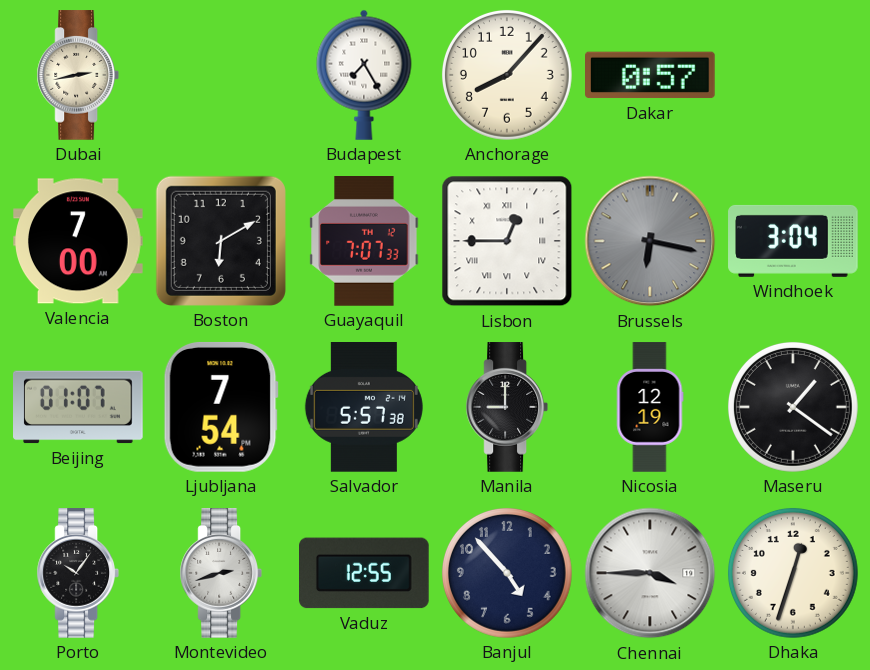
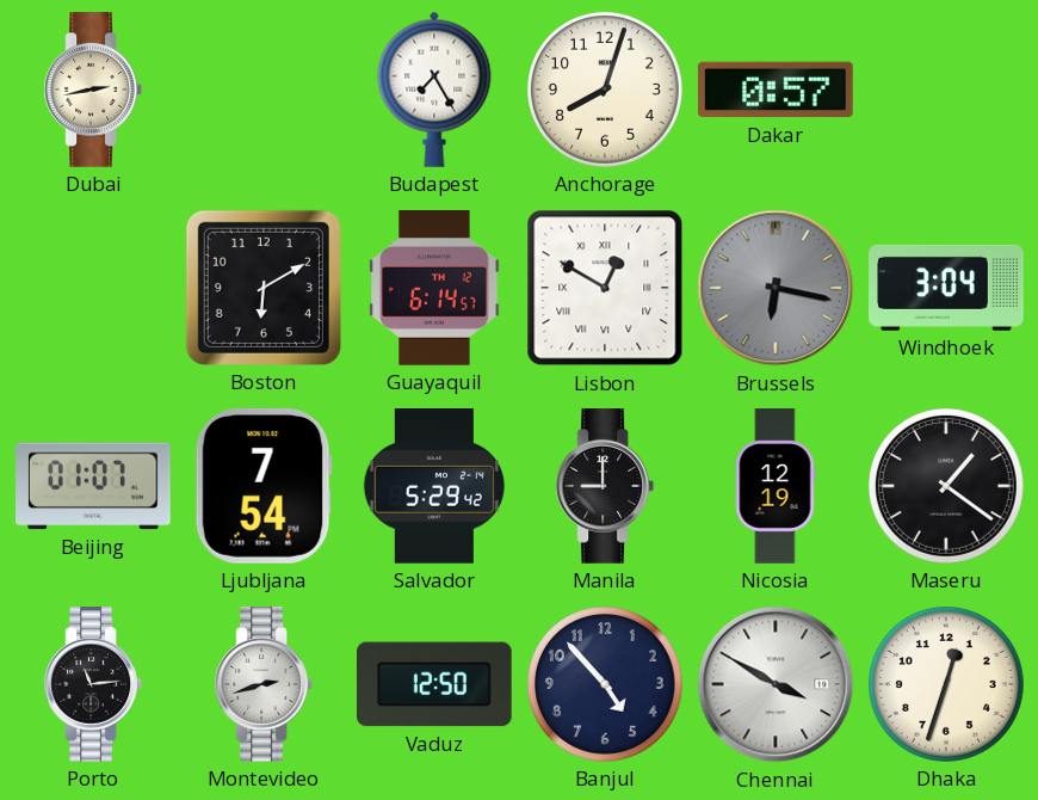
Anchorage: 8:07 -> 8:03
Valencia: 7:00 -> none
Guayaquil: 7:07 -> 6:14
Lisbon: 12:45 -> 12:50
Salvador: 5:57 -> 5:29
Porto: 10:06 -> 11:14
Vaduz: 12:55 -> 12:50
Chennai: 3:45 -> 3:50
